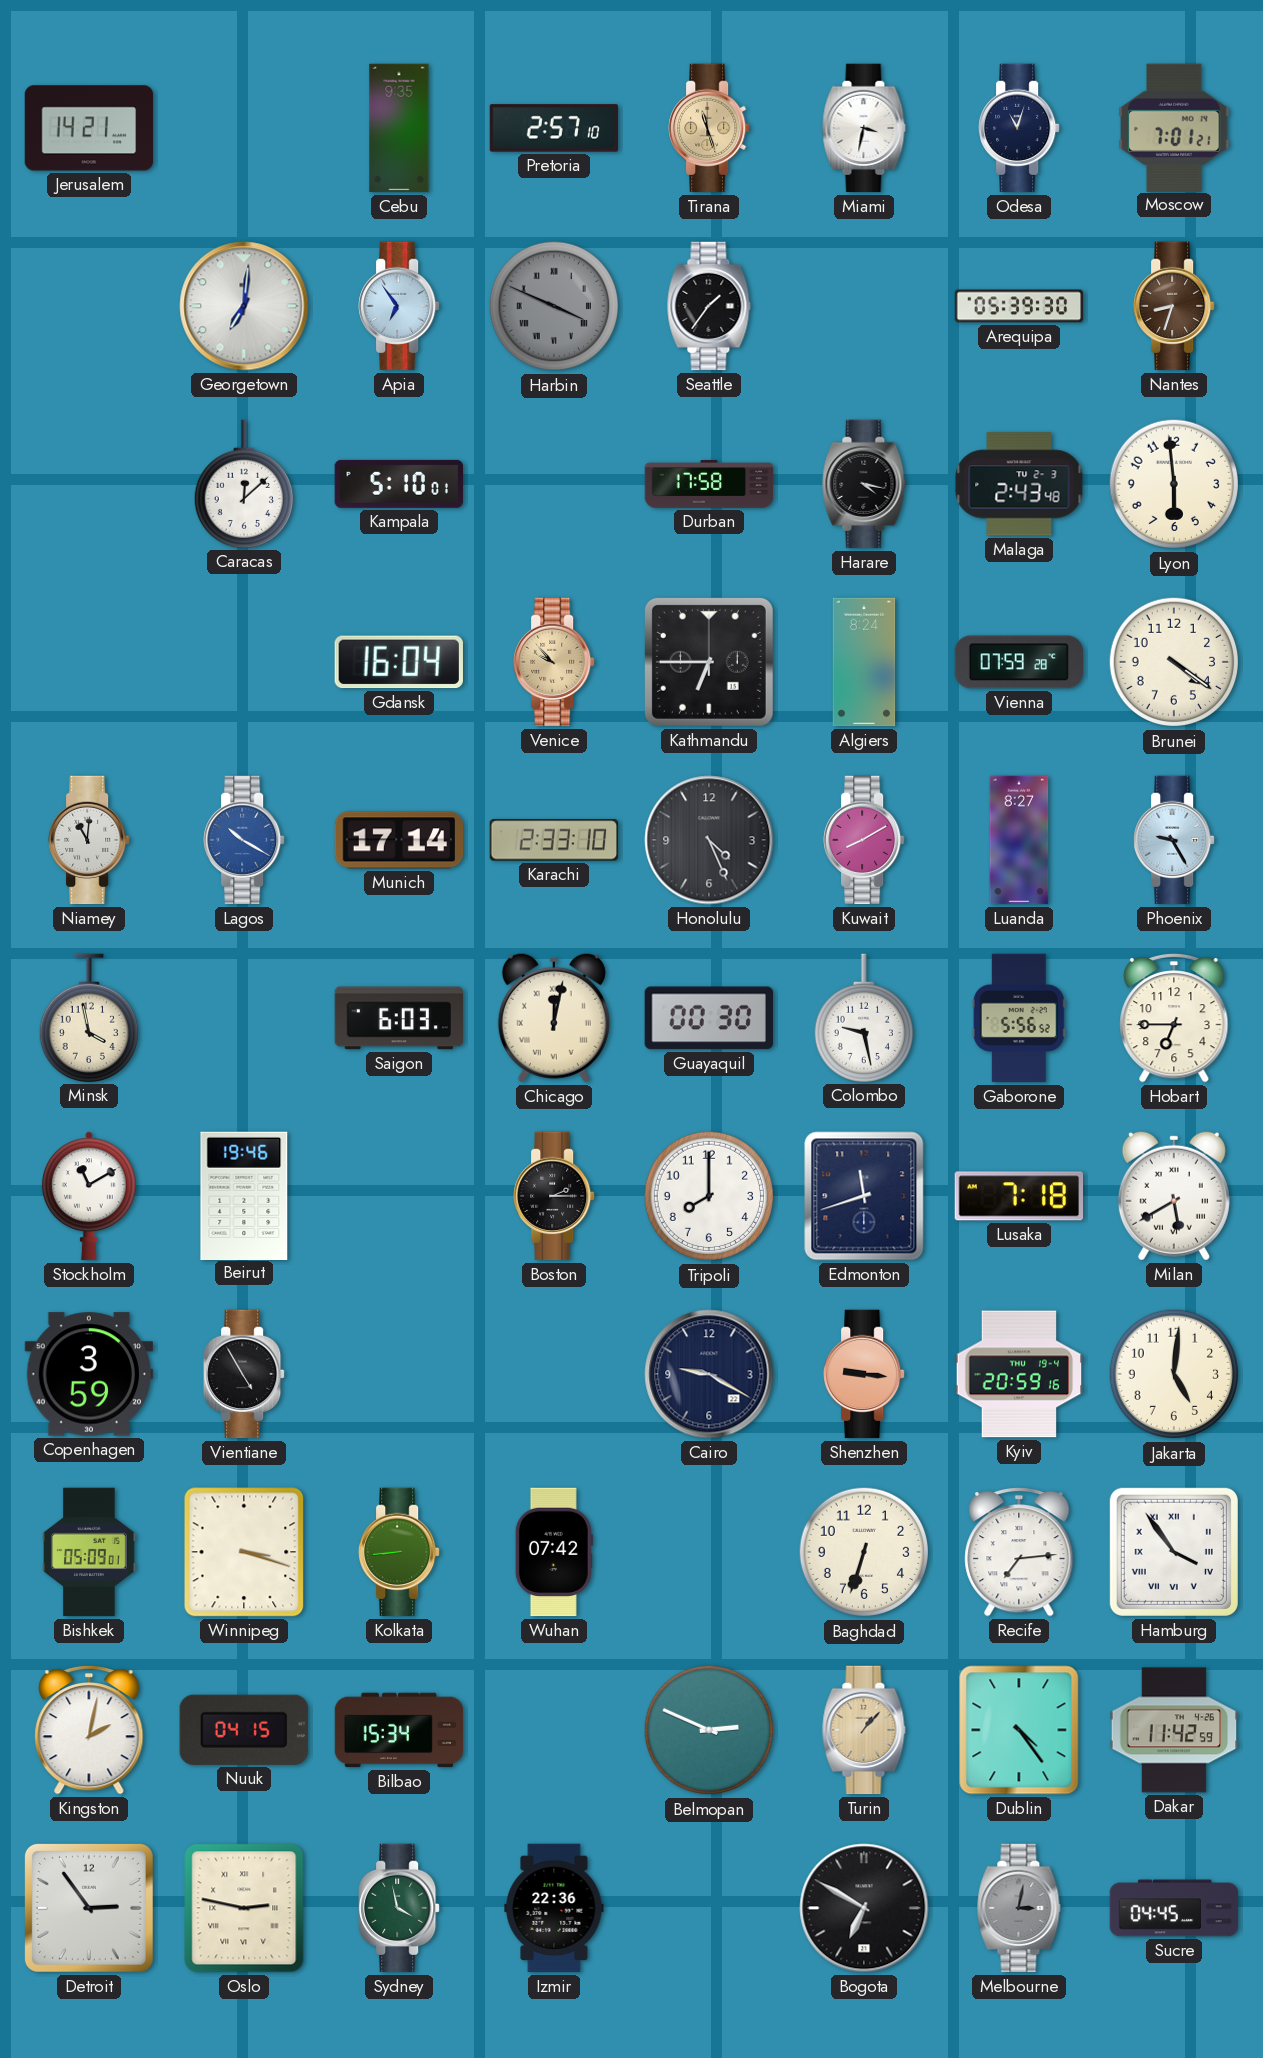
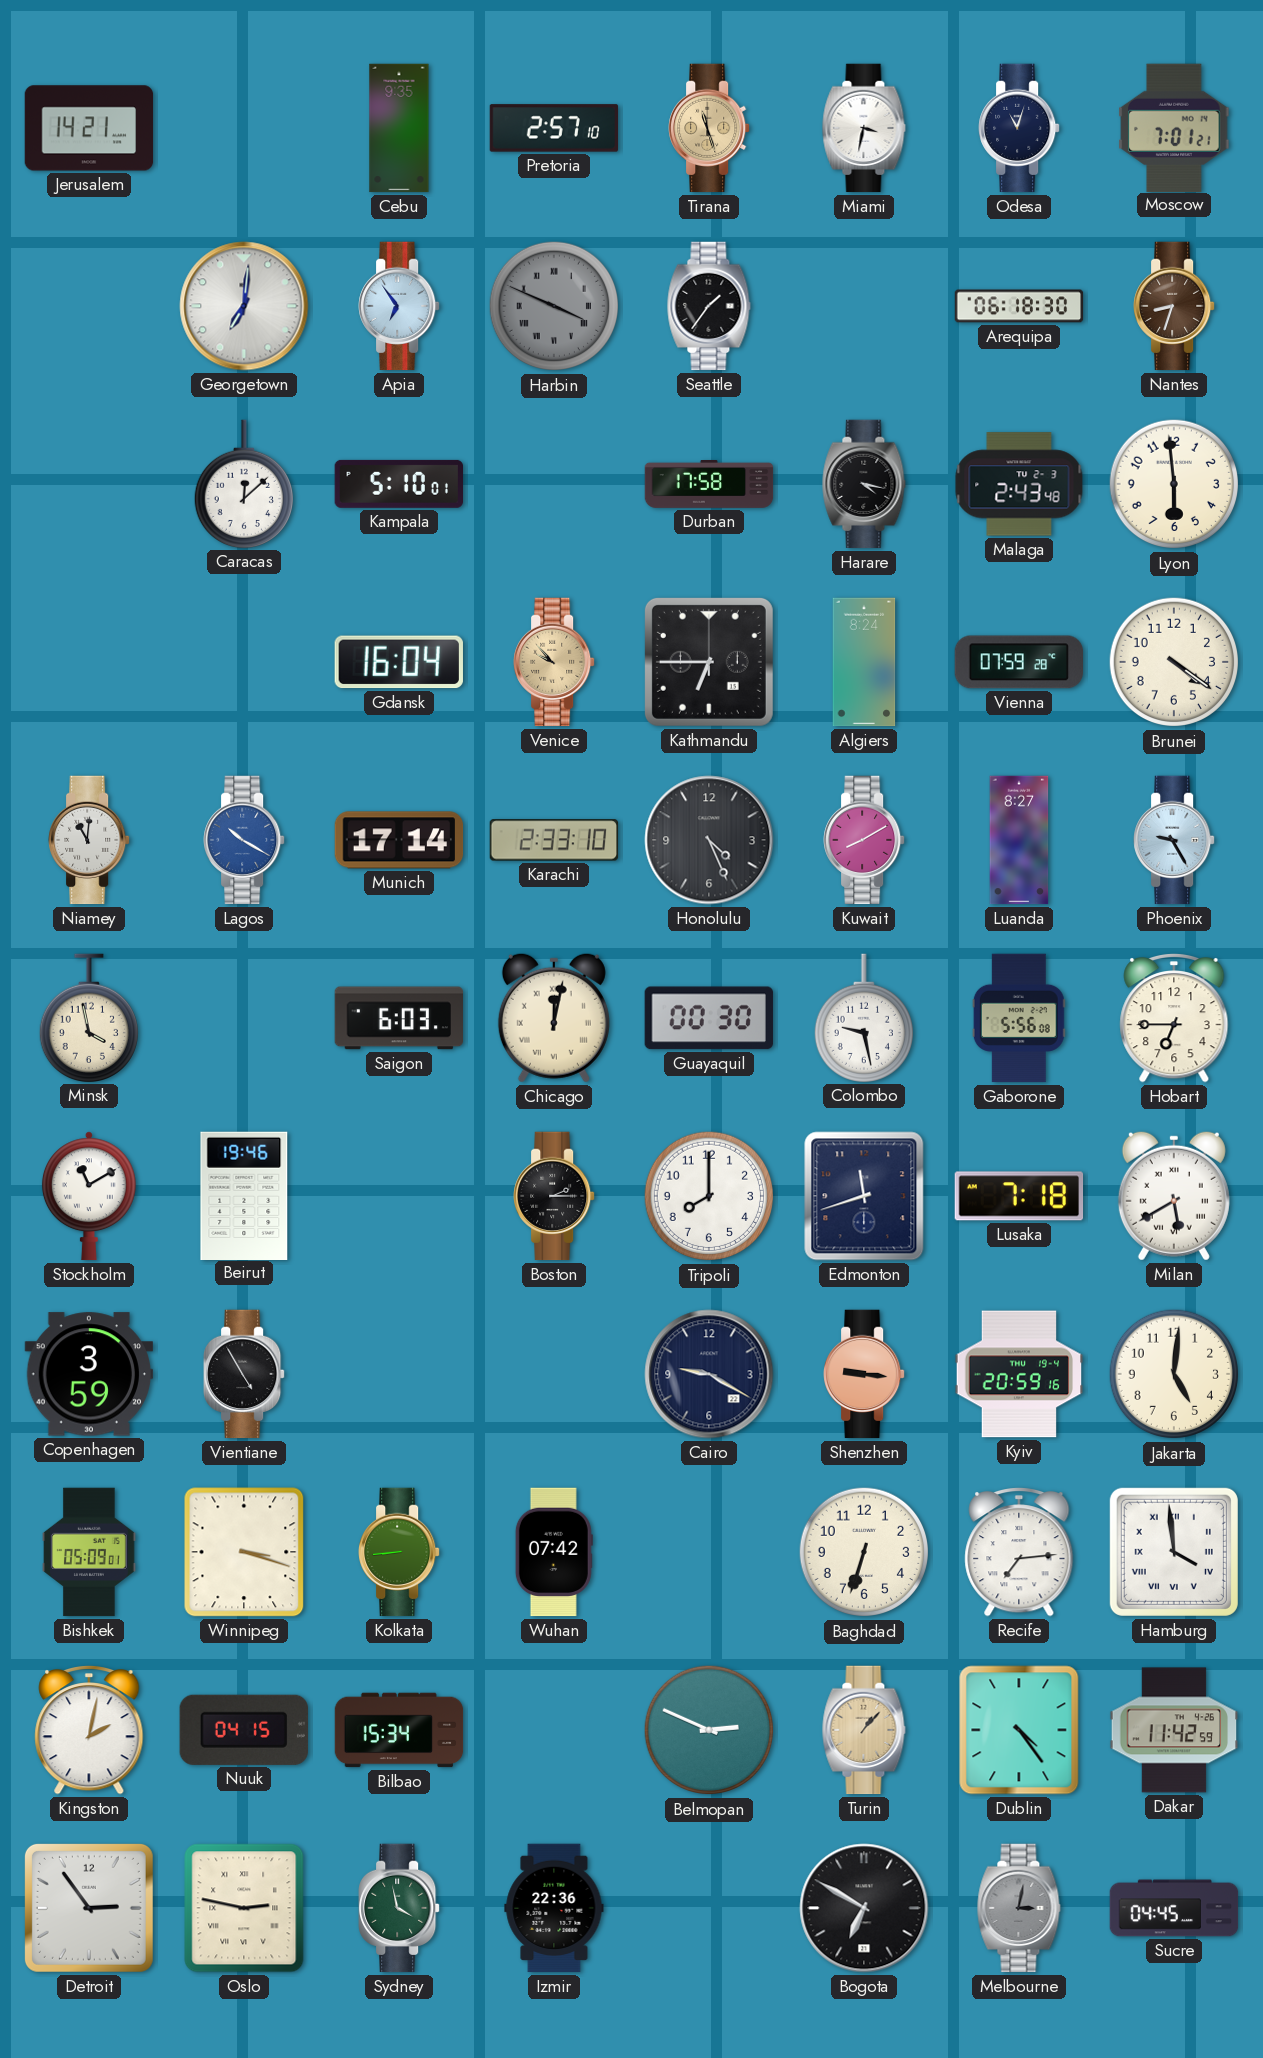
Arequipa: 05:39 -> 06:18
Gaborone: 5:56:52 -> 5:56:08
Hamburg: 3:54 -> 3:59
